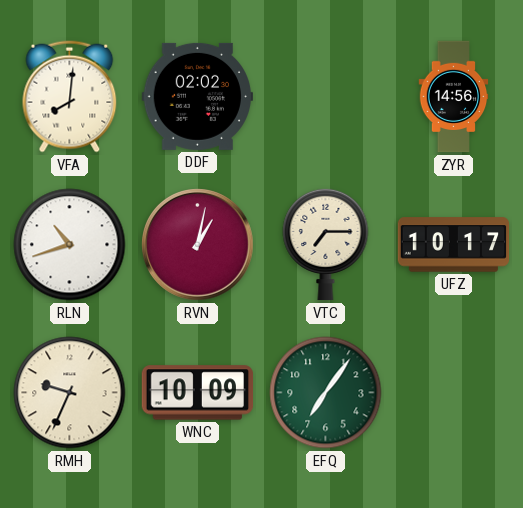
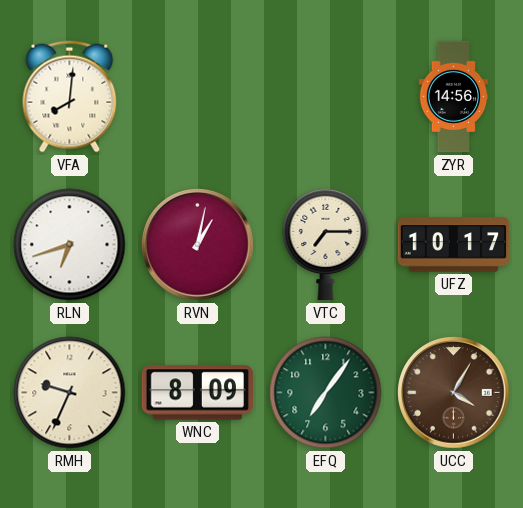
DDF: 02:02 -> none
RLN: 10:42 -> 6:42
WNC: 10:09 -> 8:09
UCC: none -> 4:05
